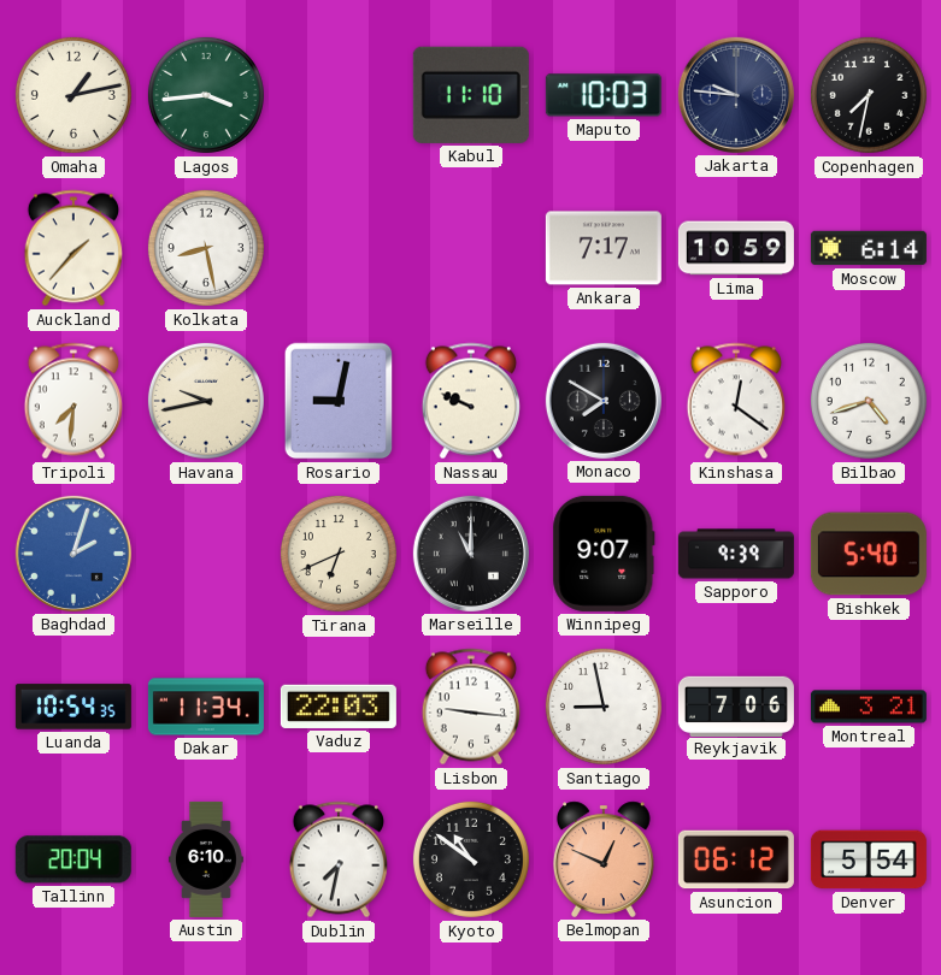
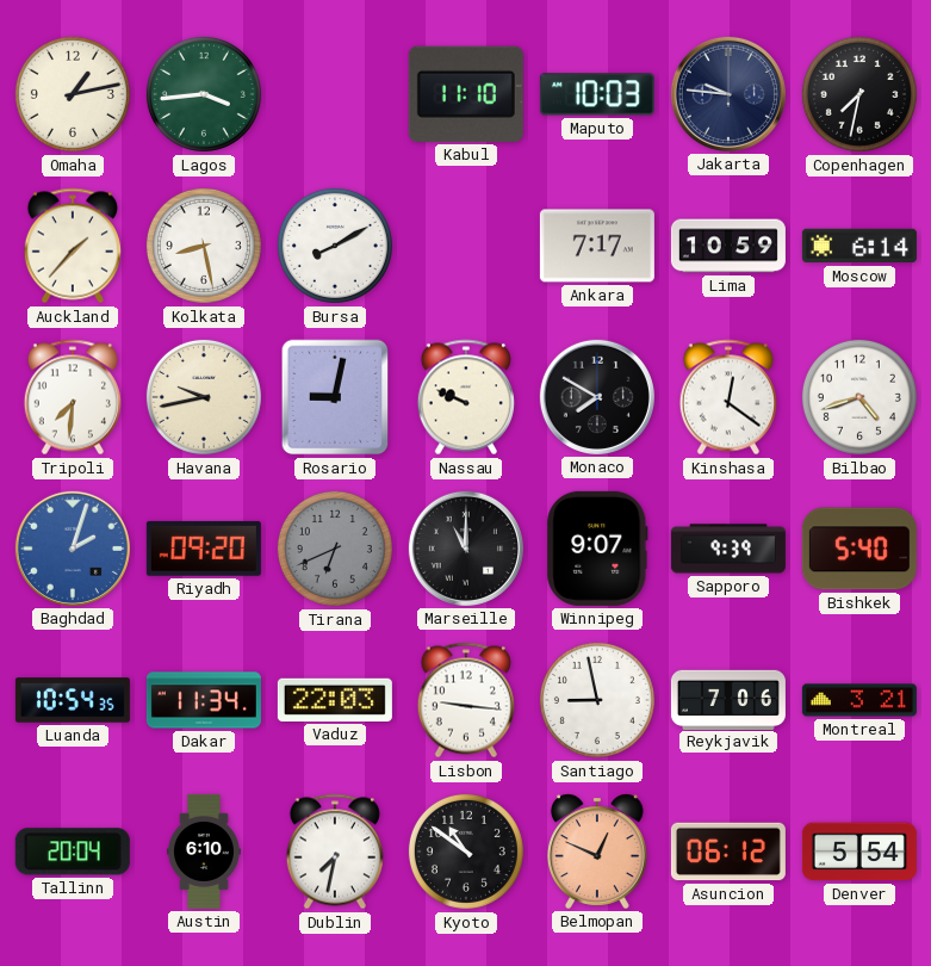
Bursa: none -> 8:10
Riyadh: none -> 09:20
Tirana dial: cream -> grey
